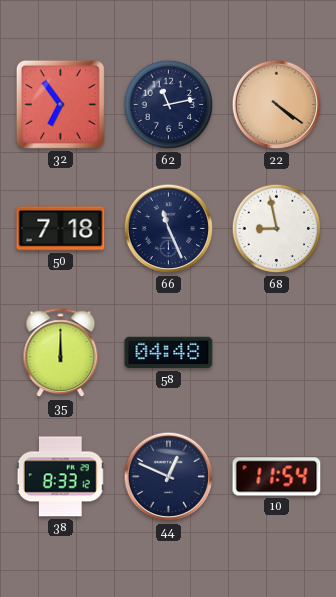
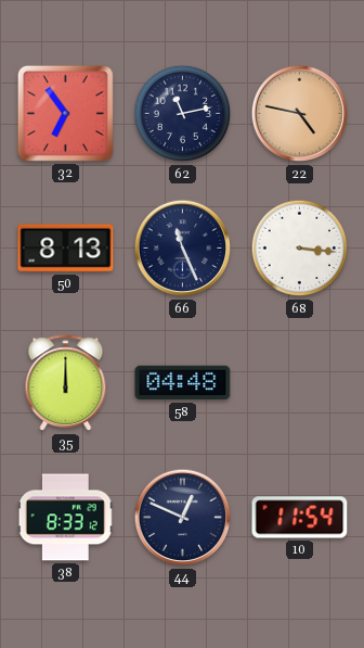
22: 4:21 -> 4:47
50: 7:18 -> 8:13
68: 8:58 -> 3:16
